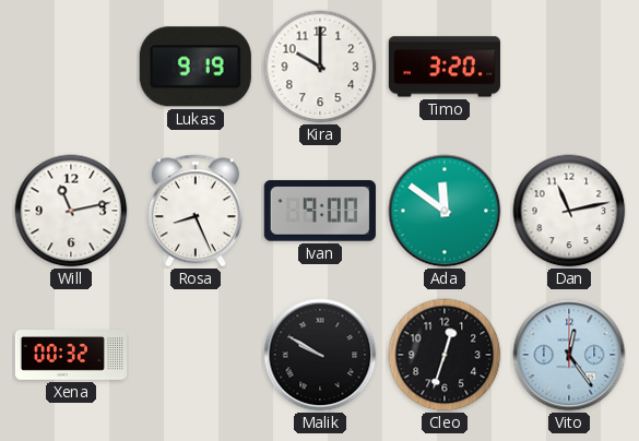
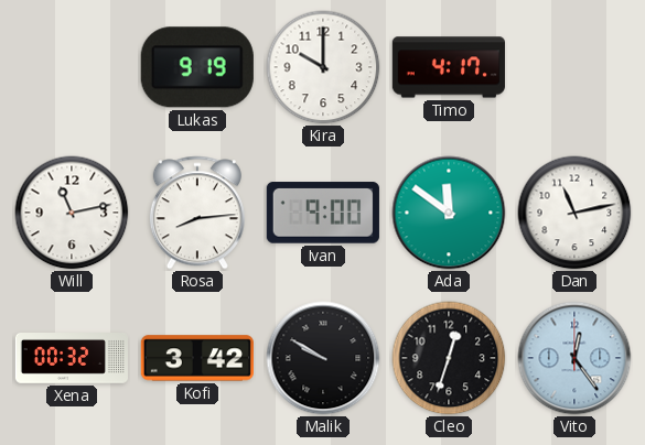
Timo: 3:20 -> 4:17
Rosa: 8:26 -> 8:14
Kofi: none -> 3:42
